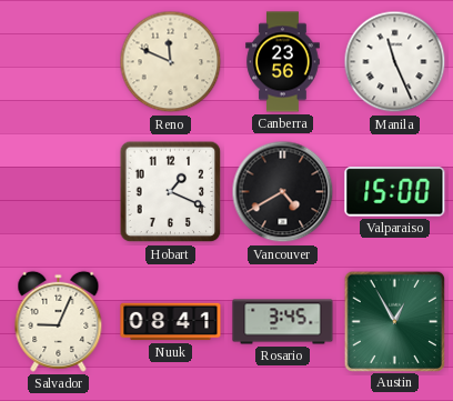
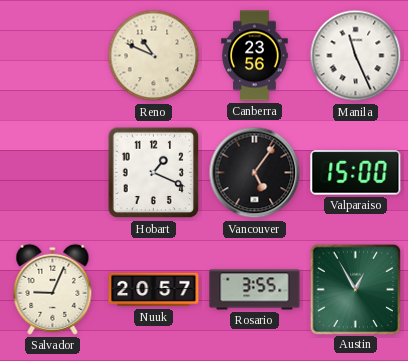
Reno: 11:49 -> 10:49
Vancouver: 4:40 -> 5:06
Nuuk: 08:41 -> 20:57
Rosario: 3:45 -> 3:55
